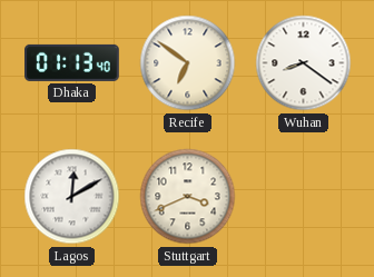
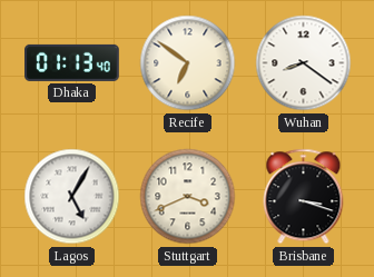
Lagos: 12:10 -> 5:05
Brisbane: none -> 3:18
